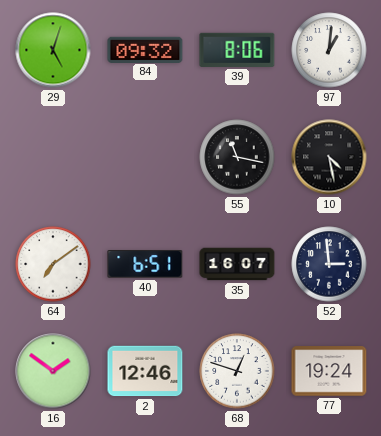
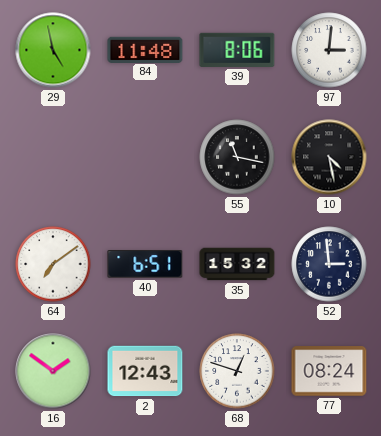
29: 5:03 -> 4:58
84: 09:32 -> 11:48
97: 1:01 -> 3:01
35: 16:07 -> 15:32
2: 12:46 -> 12:43
77: 19:24 -> 08:24
